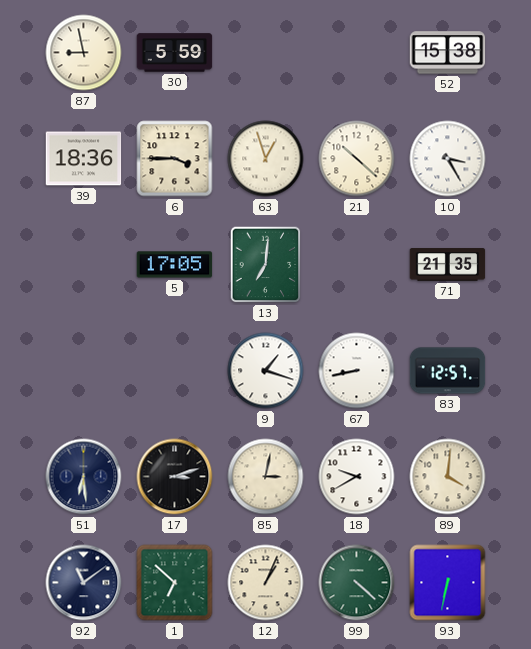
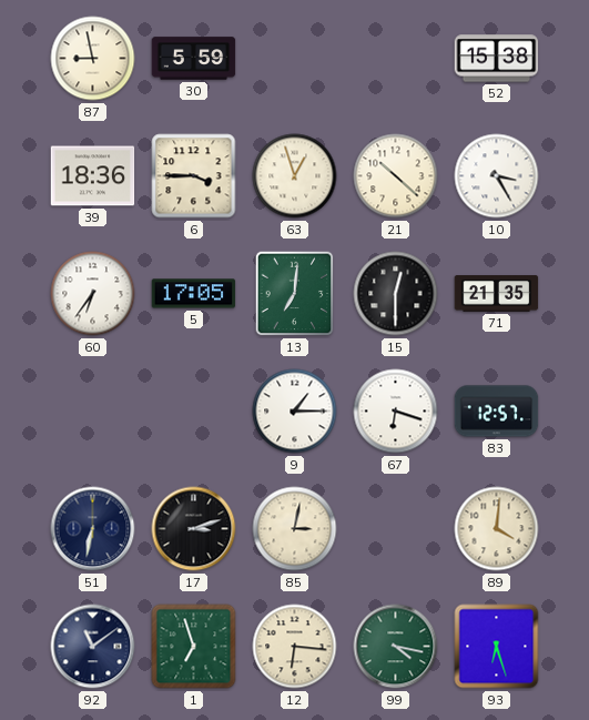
60: none -> 6:36
15: none -> 12:30
9: 1:18 -> 1:15
67: 8:43 -> 6:18
51: 6:29 -> 6:32
18: 9:40 -> none
1: 6:52 -> 6:57
12: 1:04 -> 6:16
99: 4:22 -> 4:17
93: 6:32 -> 6:27
